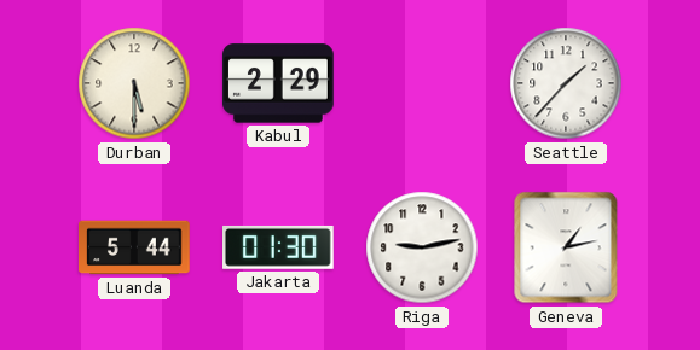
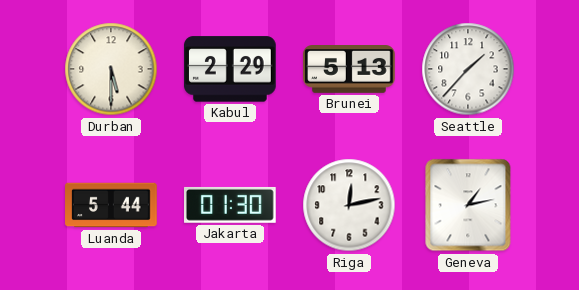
Brunei: none -> 5:13
Riga: 9:13 -> 12:13
